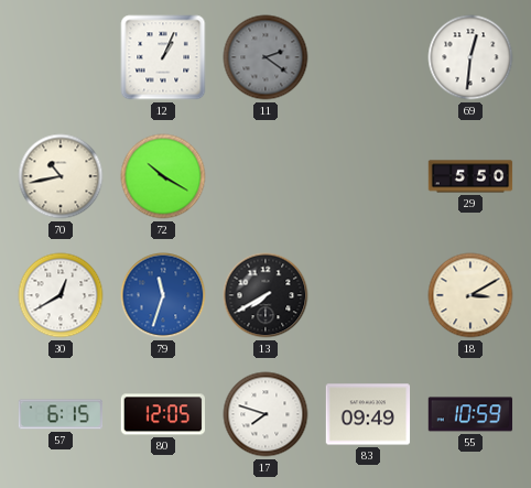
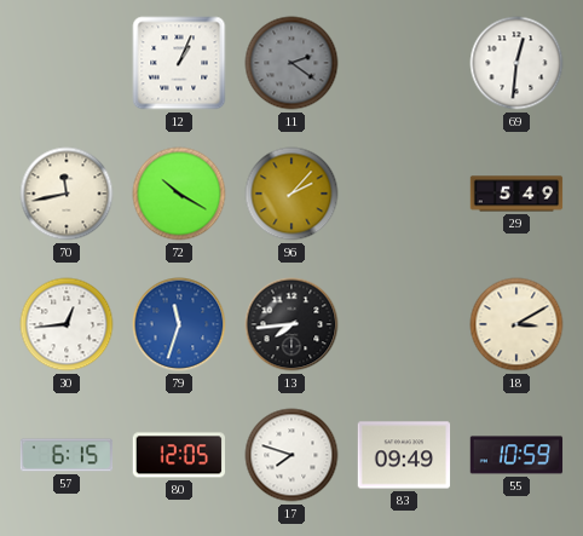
70: 10:43 -> 11:43
96: none -> 2:07
29: 5:50 -> 5:49
30: 12:40 -> 12:44
13: 7:40 -> 7:44
